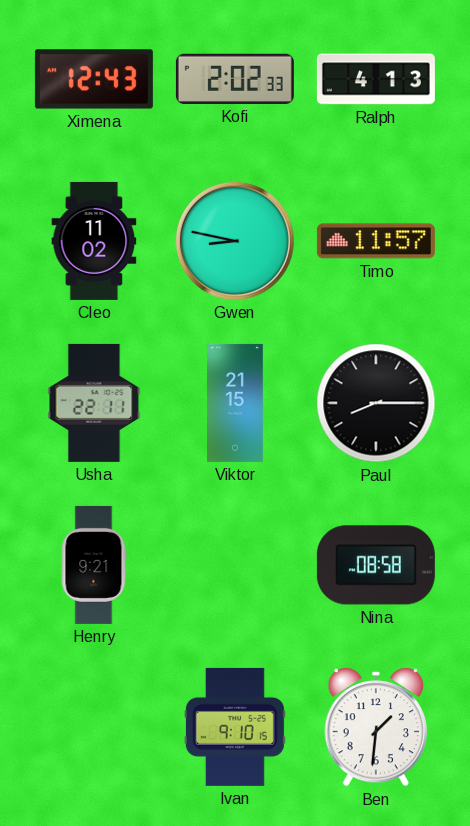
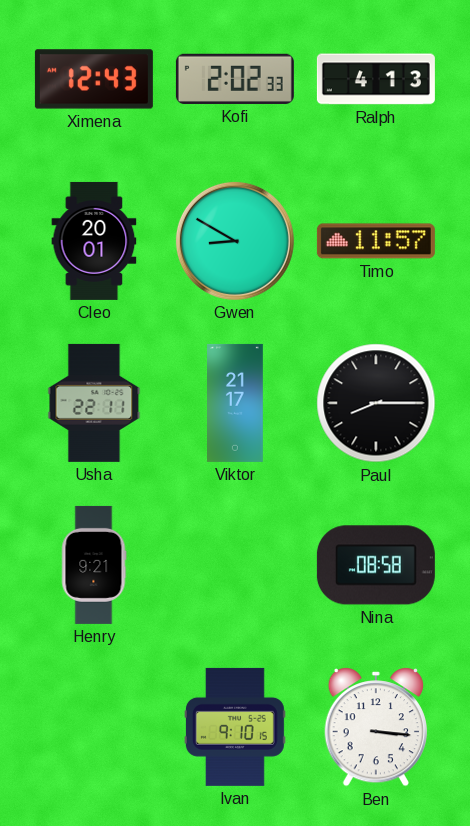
Cleo: 11:02 -> 20:01
Gwen: 8:47 -> 8:50
Viktor: 21:15 -> 21:17
Ben: 1:31 -> 3:16
